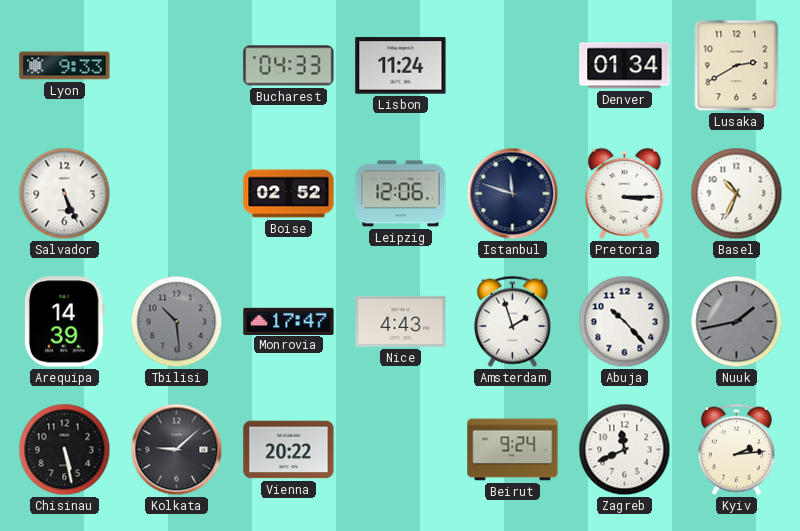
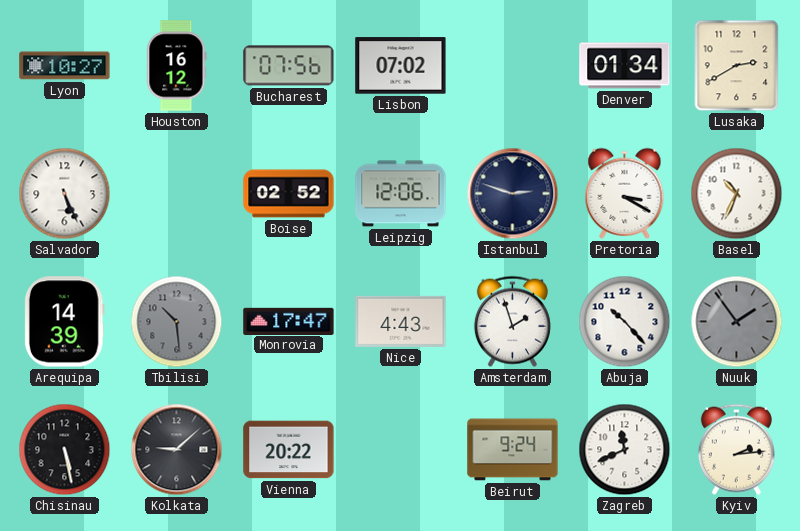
Lyon: 9:33 -> 10:27
Houston: none -> 16:12
Bucharest: 04:33 -> 07:56
Lisbon: 11:24 -> 07:02
Istanbul: 11:48 -> 2:48
Pretoria: 3:15 -> 3:20
Nuuk: 1:43 -> 1:54
